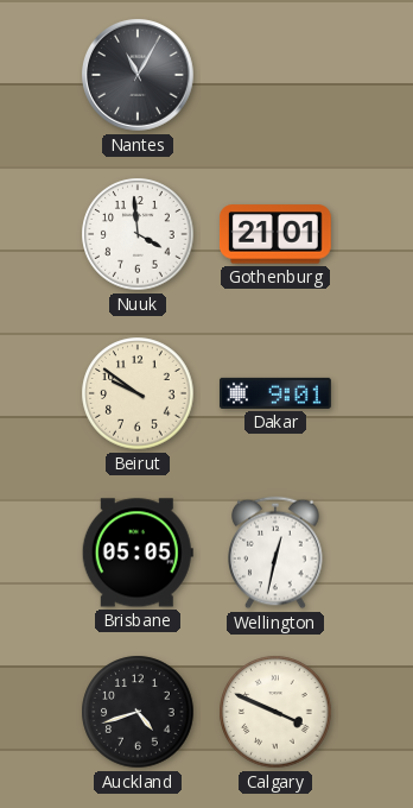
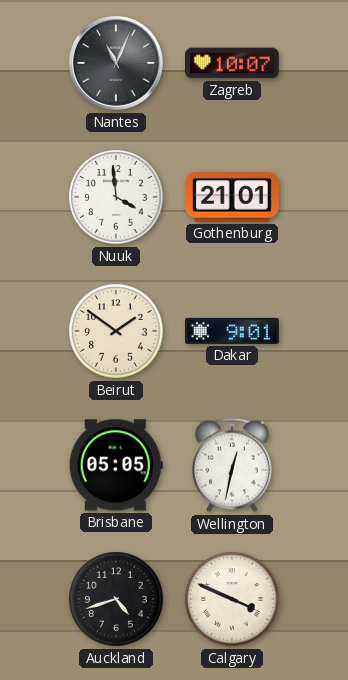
Nantes: 11:05 -> 11:04
Zagreb: none -> 10:07
Beirut: 9:51 -> 1:51
